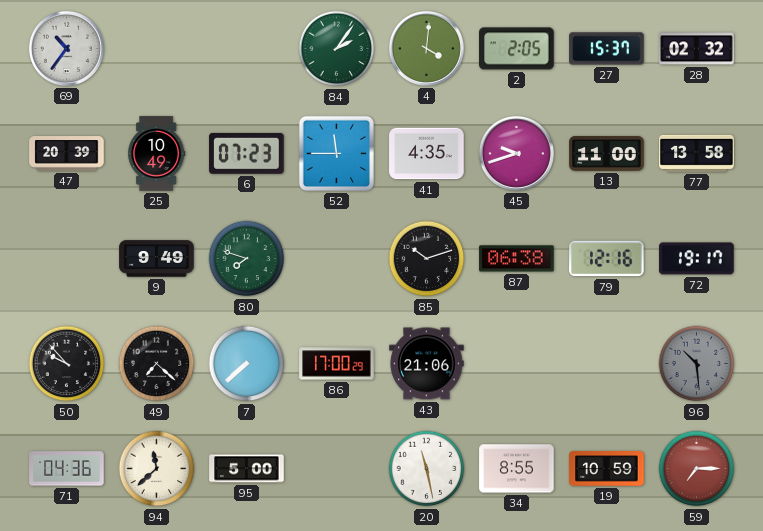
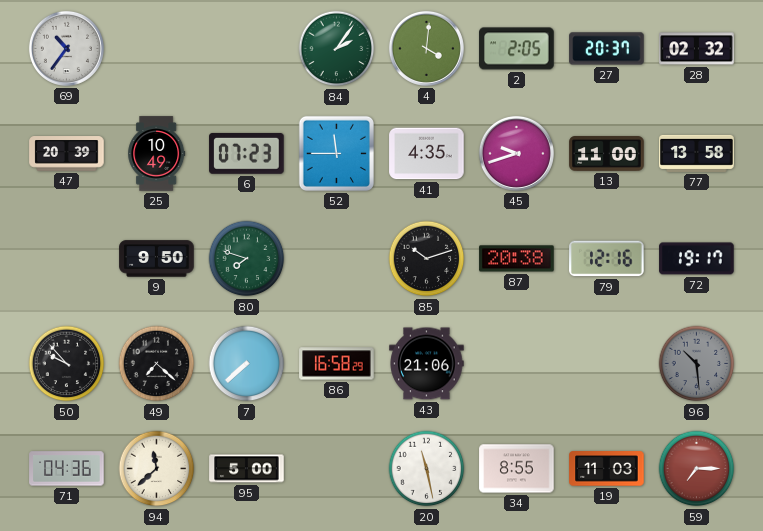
27: 15:37 -> 20:37
9: 9:49 -> 9:50
87: 06:38 -> 20:38
86: 17:00 -> 16:58
19: 10:59 -> 11:03
